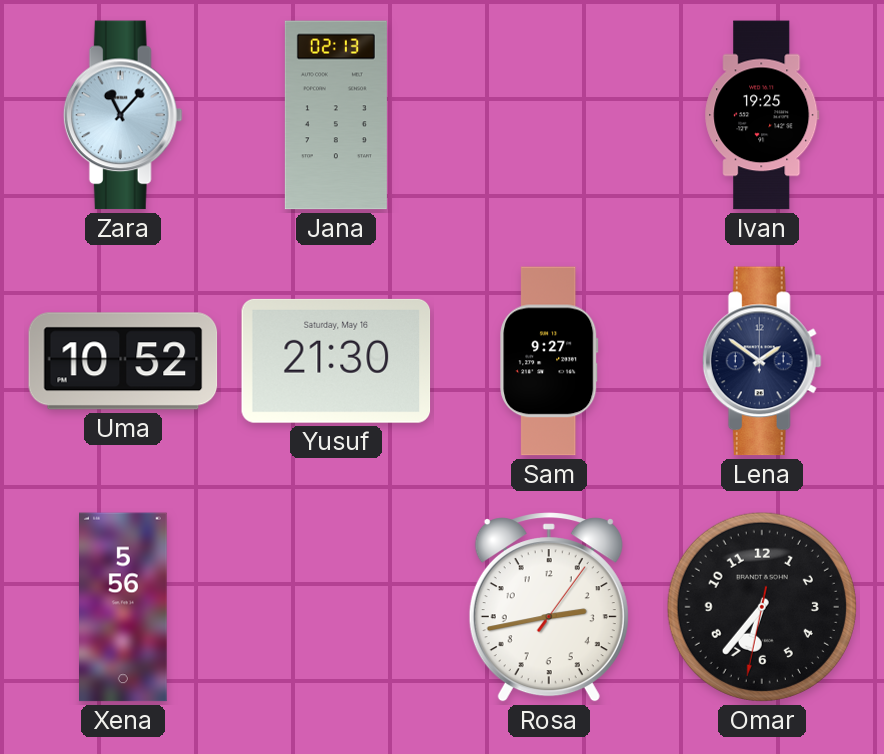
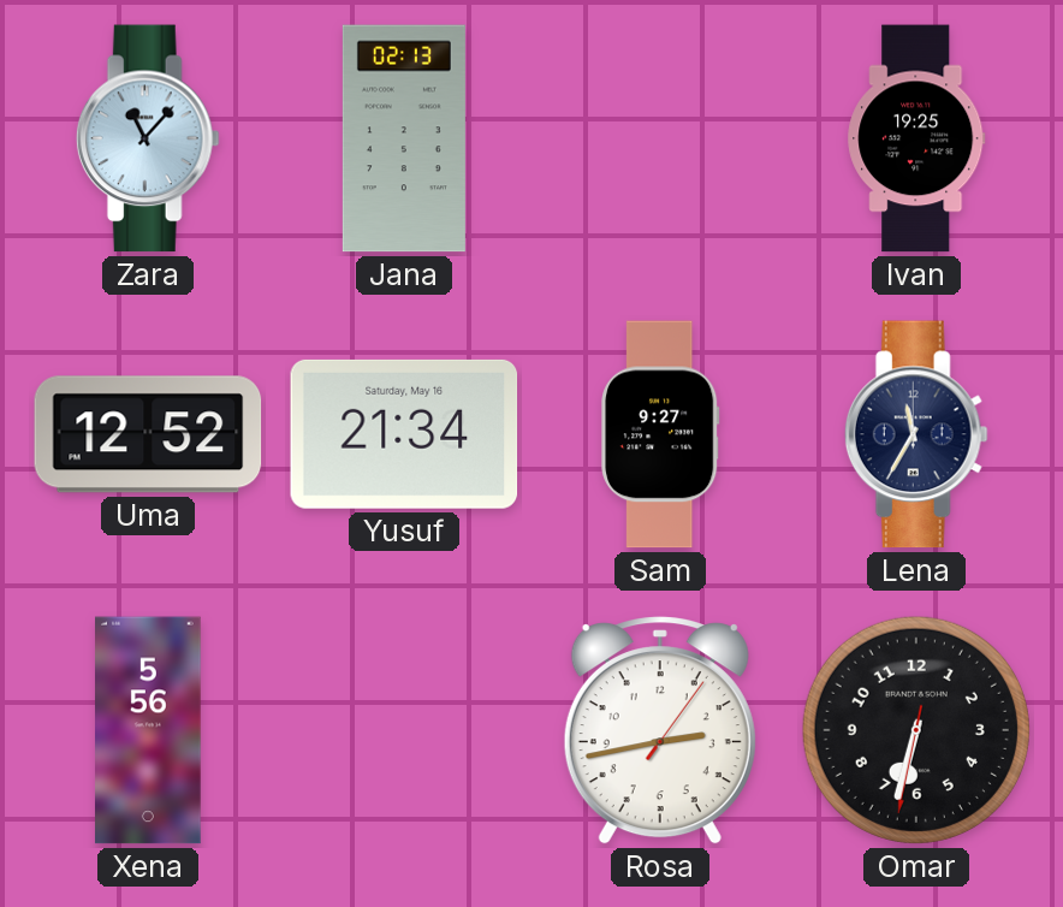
Uma: 10:52 -> 12:52
Yusuf: 21:30 -> 21:34
Lena: 1:51 -> 11:35
Omar: 6:36 -> 6:32
